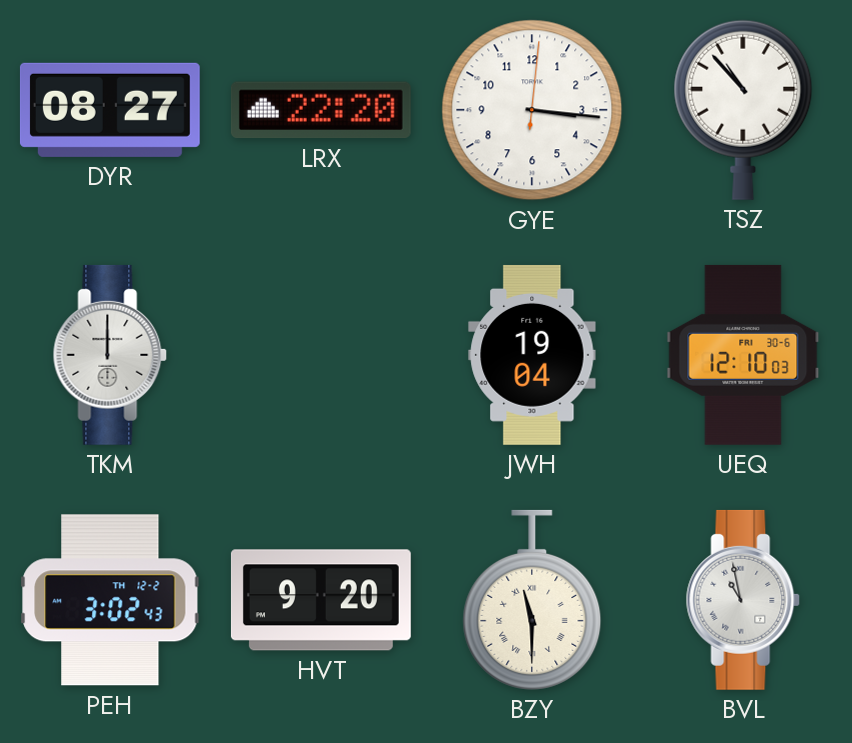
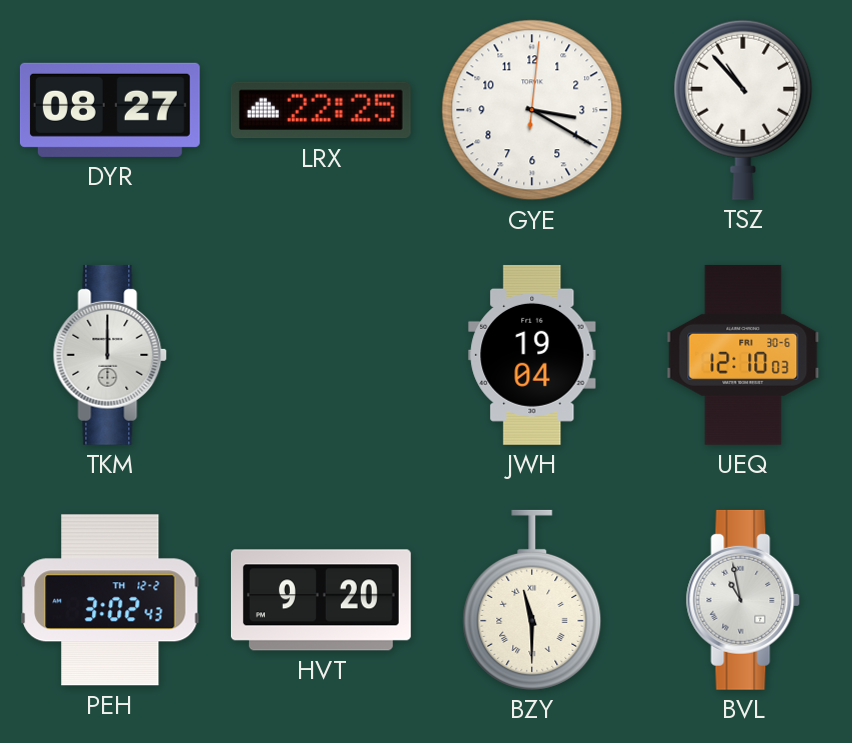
LRX: 22:20 -> 22:25
GYE: 3:16 -> 3:20
